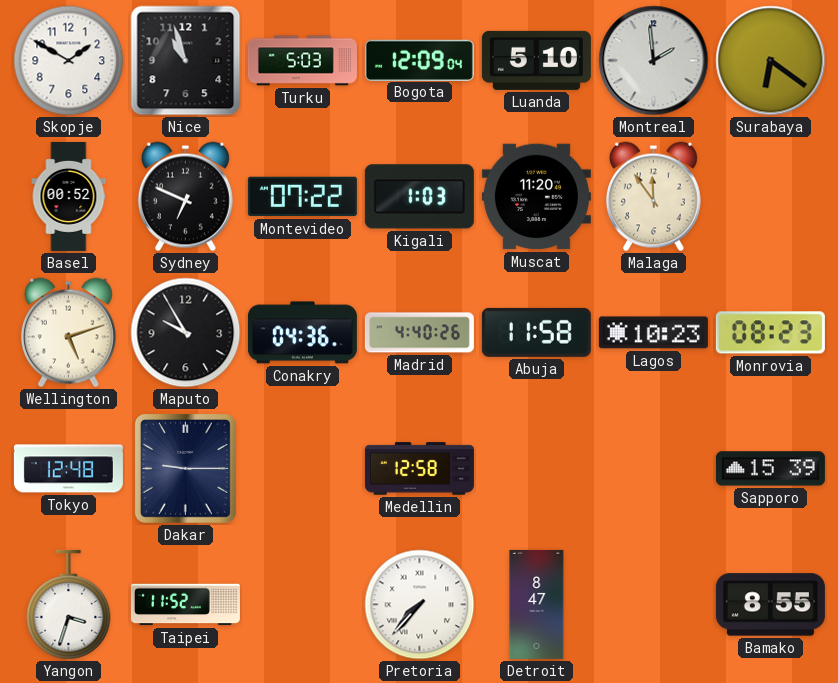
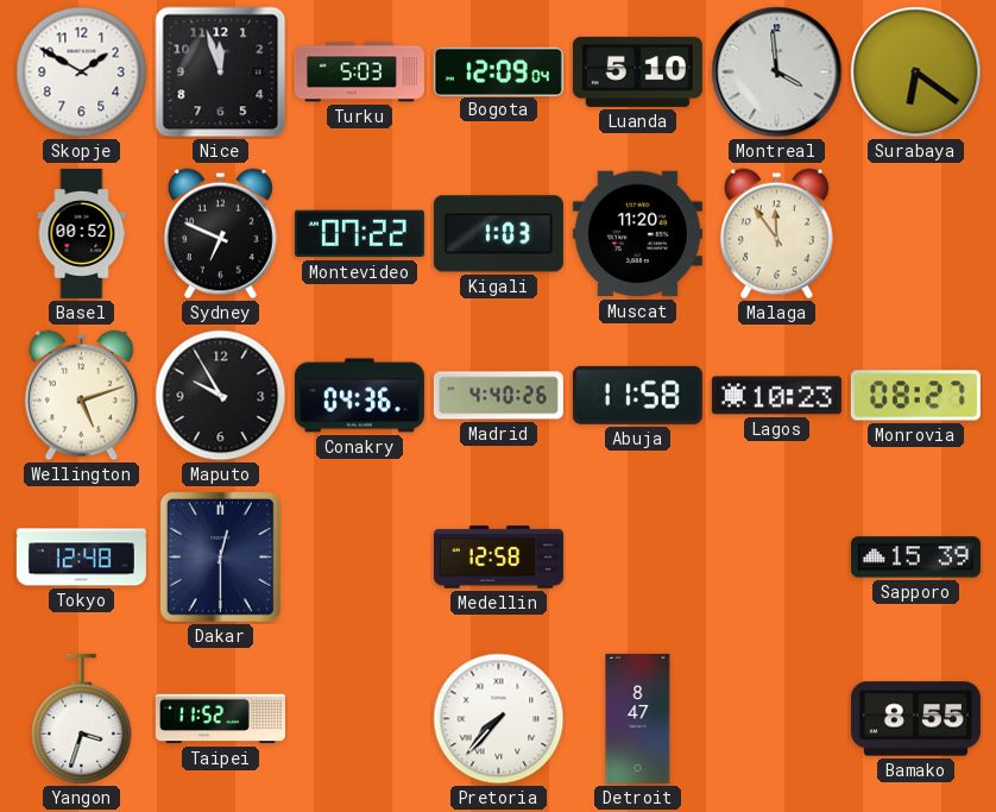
Nice: 10:57 -> 11:57
Montreal: 1:59 -> 3:59
Monrovia: 08:23 -> 08:27
Dakar: 9:15 -> 12:30
